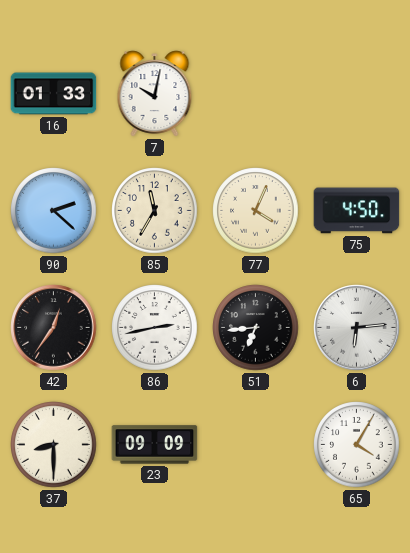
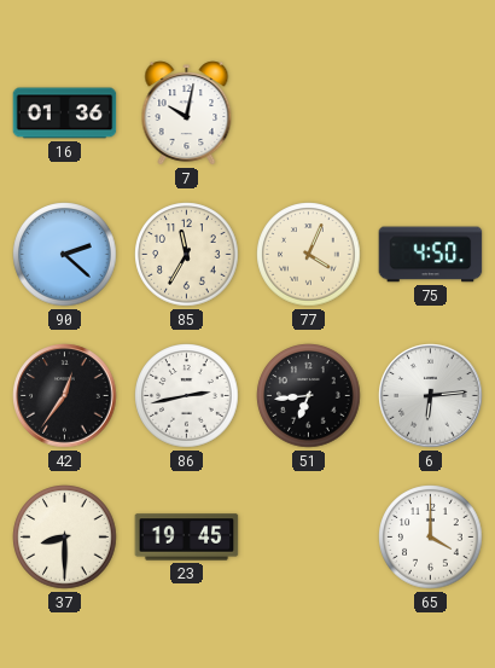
16: 01:33 -> 01:36
23: 09:09 -> 19:45
65: 4:05 -> 4:00
